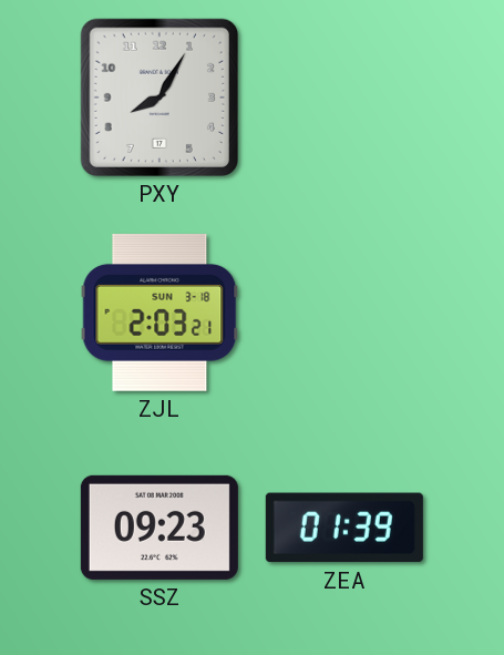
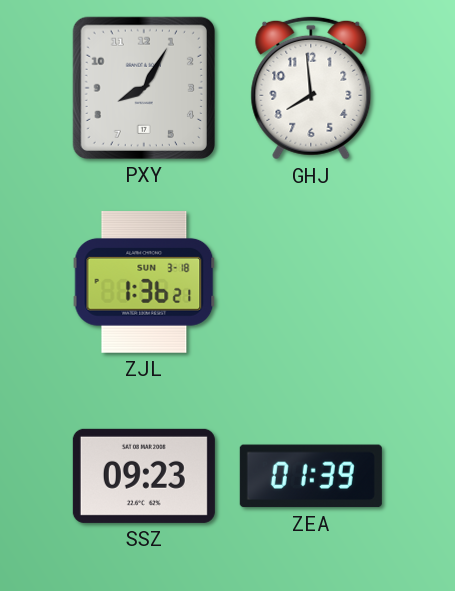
GHJ: none -> 7:59
ZJL: 2:03 -> 1:36
